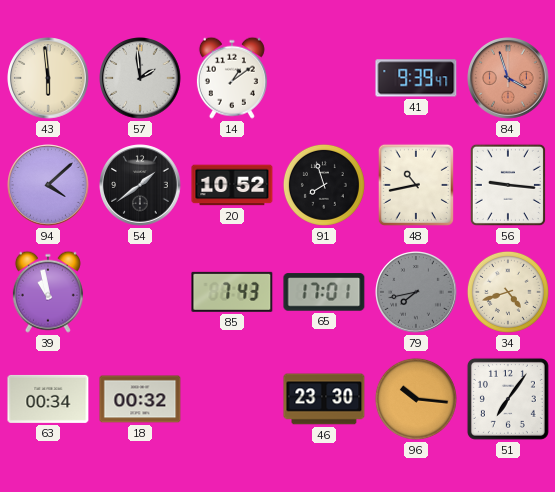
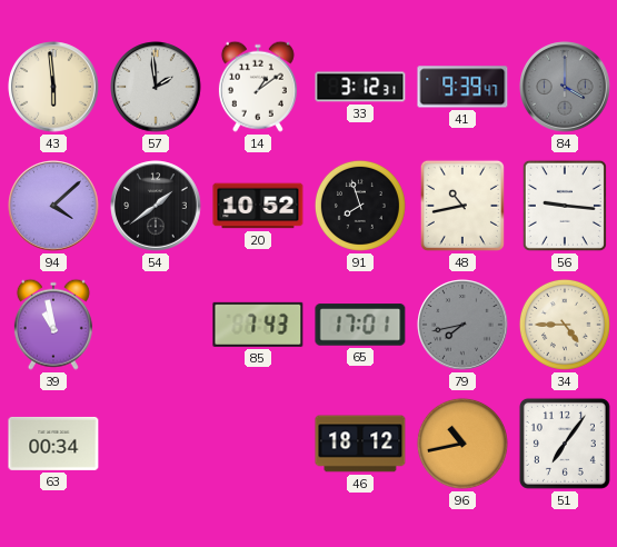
33: none -> 3:12
84: 3:57 -> 4:00
84 dial: salmon -> grey
34: 4:42 -> 4:45
18: 00:32 -> none
46: 23:30 -> 18:12
96: 10:16 -> 10:43
